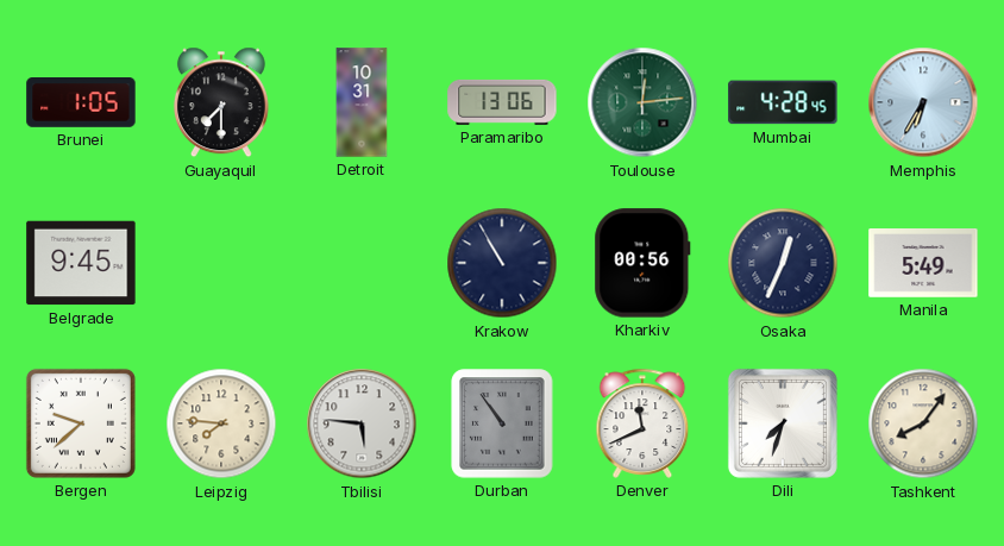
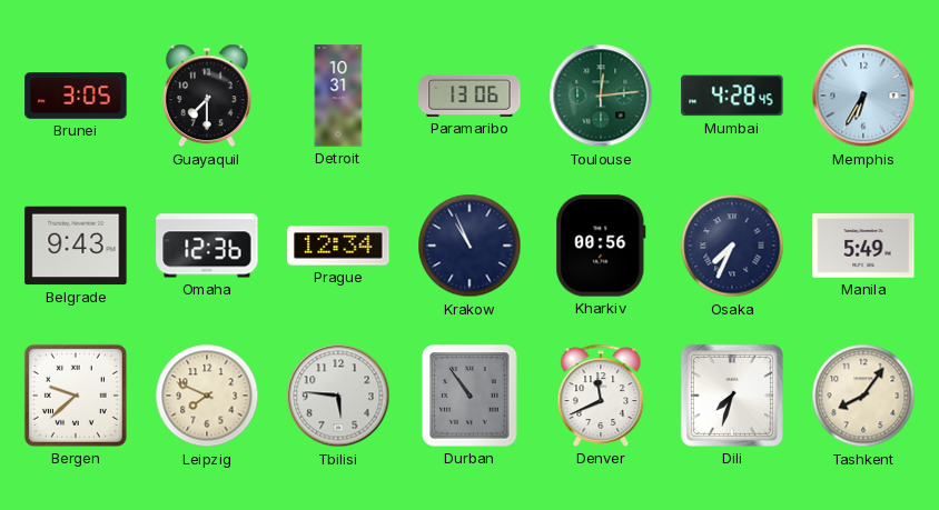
Brunei: 1:05 -> 3:05
Belgrade: 9:45 -> 9:43
Omaha: none -> 12:36
Prague: none -> 12:34
Krakow: 10:55 -> 10:56
Osaka: 12:34 -> 7:34
Leipzig: 7:46 -> 7:49
